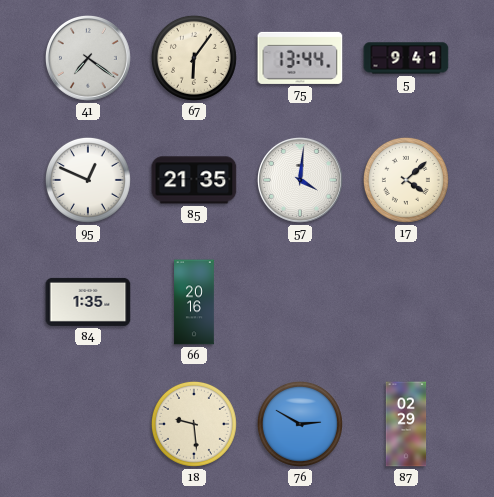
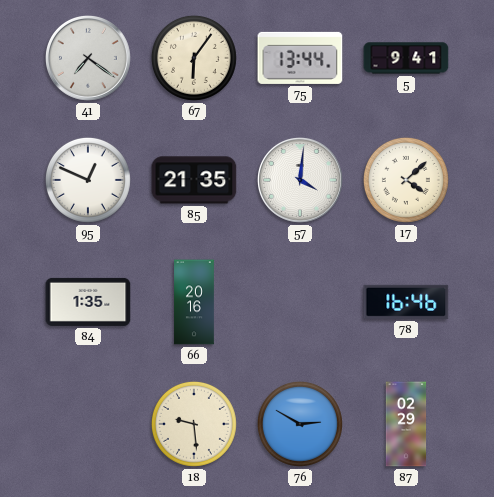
78: none -> 16:46
